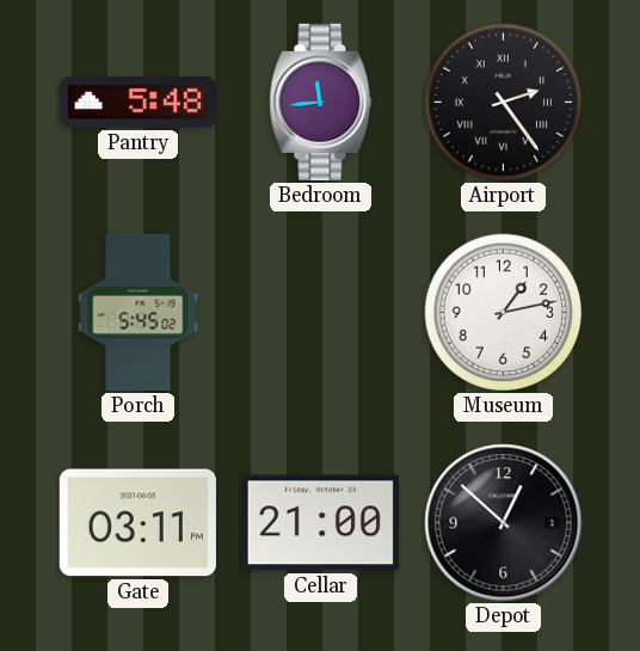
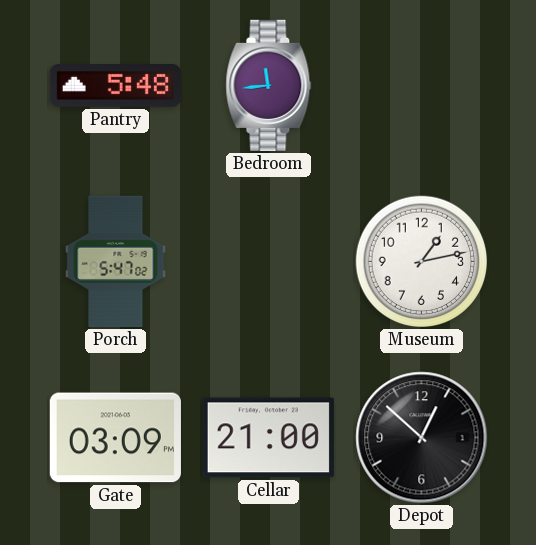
Airport: 2:24 -> none
Porch: 5:45 -> 5:47
Gate: 03:11 -> 03:09
